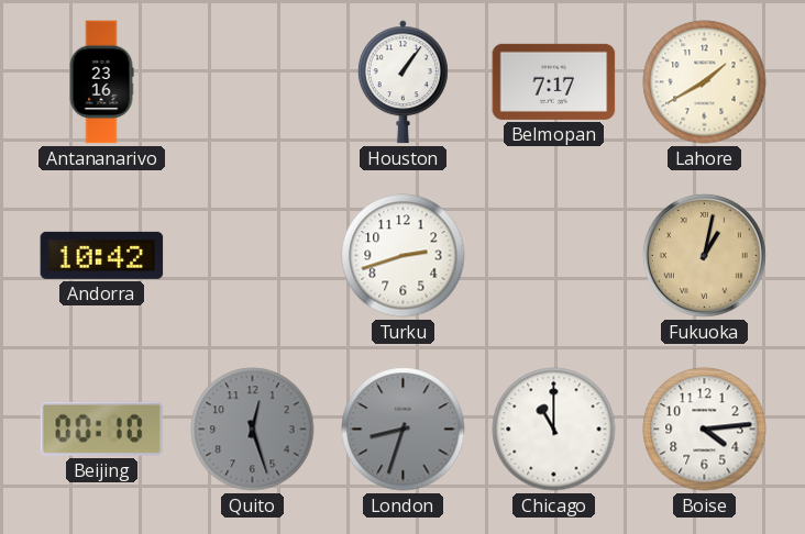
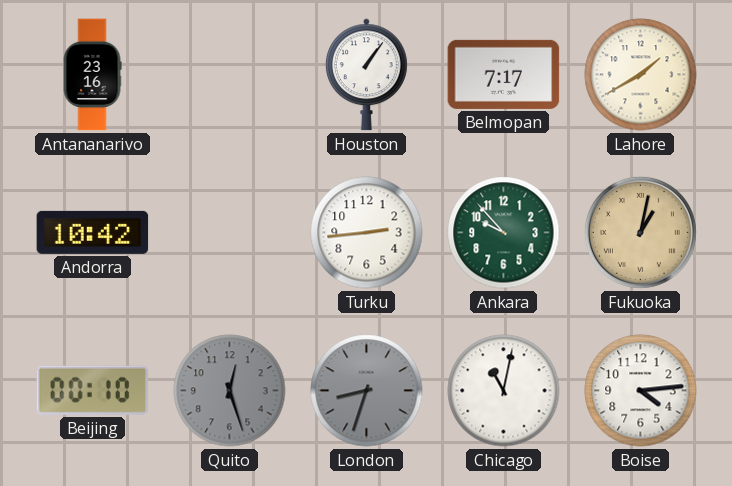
Turku: 2:42 -> 2:44
Ankara: none -> 9:53
Chicago: 11:00 -> 11:02
